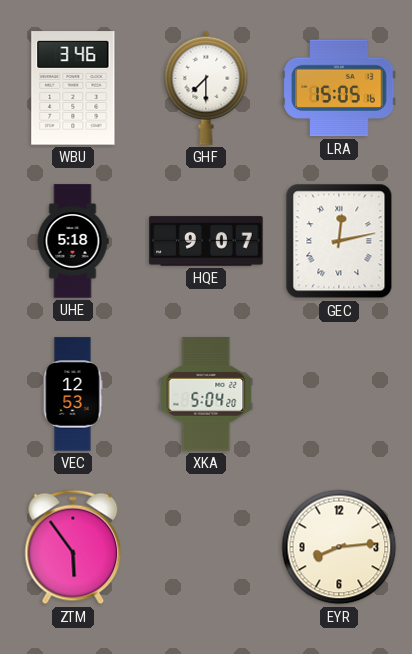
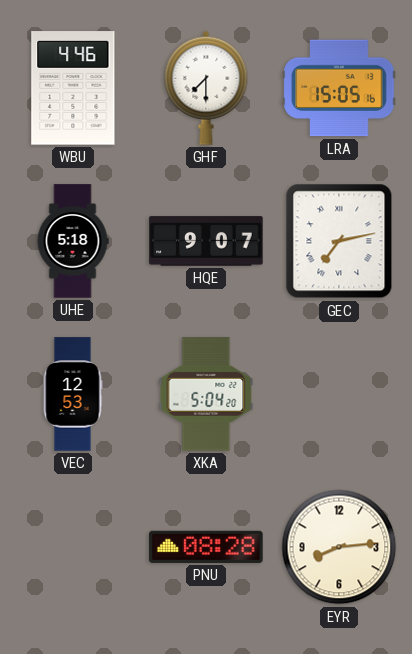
WBU: 3:46 -> 4:46
GEC: 12:13 -> 7:13
ZTM: 5:54 -> none
PNU: none -> 08:28
